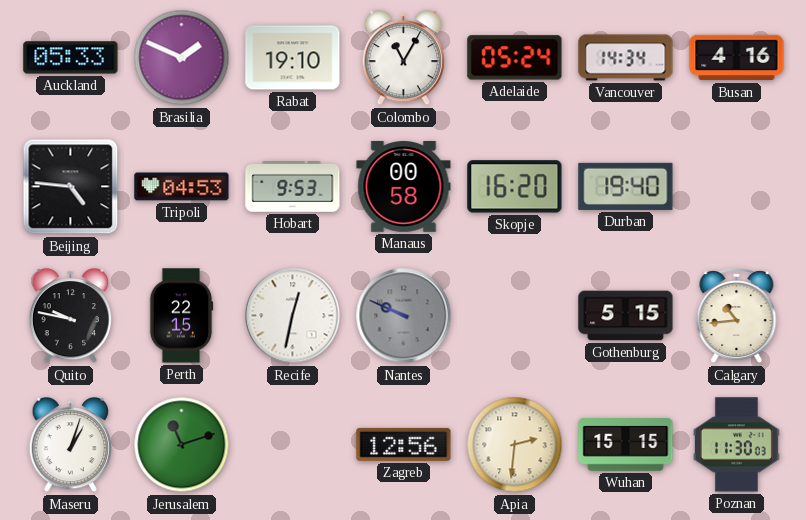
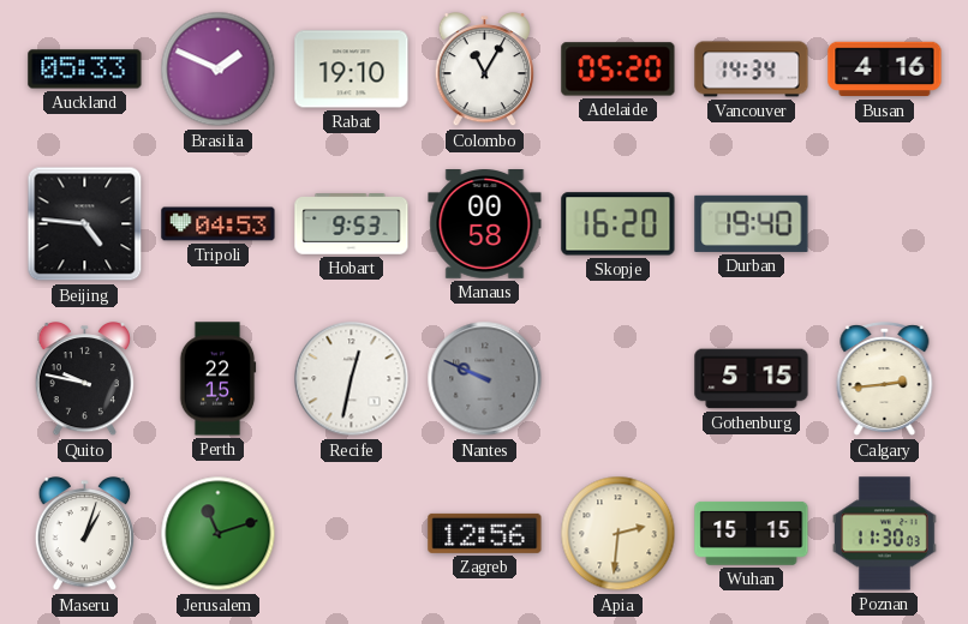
Adelaide: 05:24 -> 05:20
Calgary: 10:44 -> 2:44
